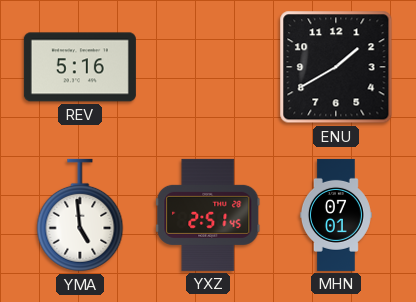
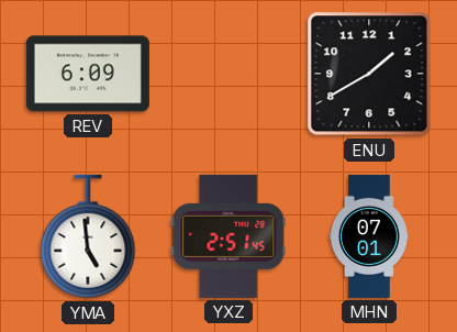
REV: 5:16 -> 6:09
